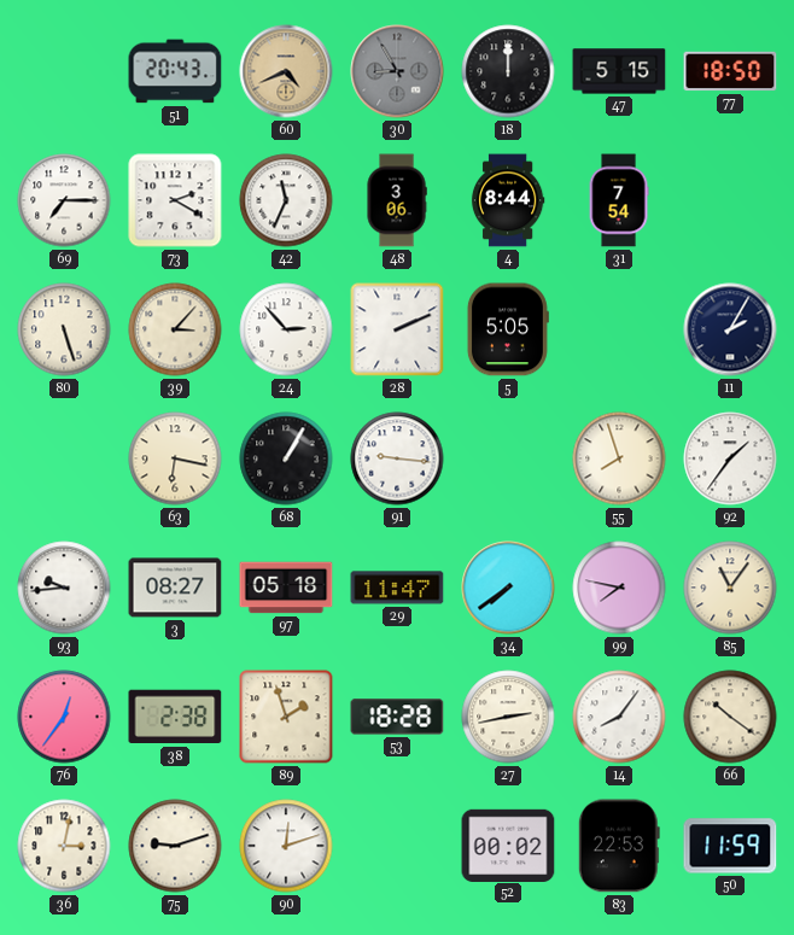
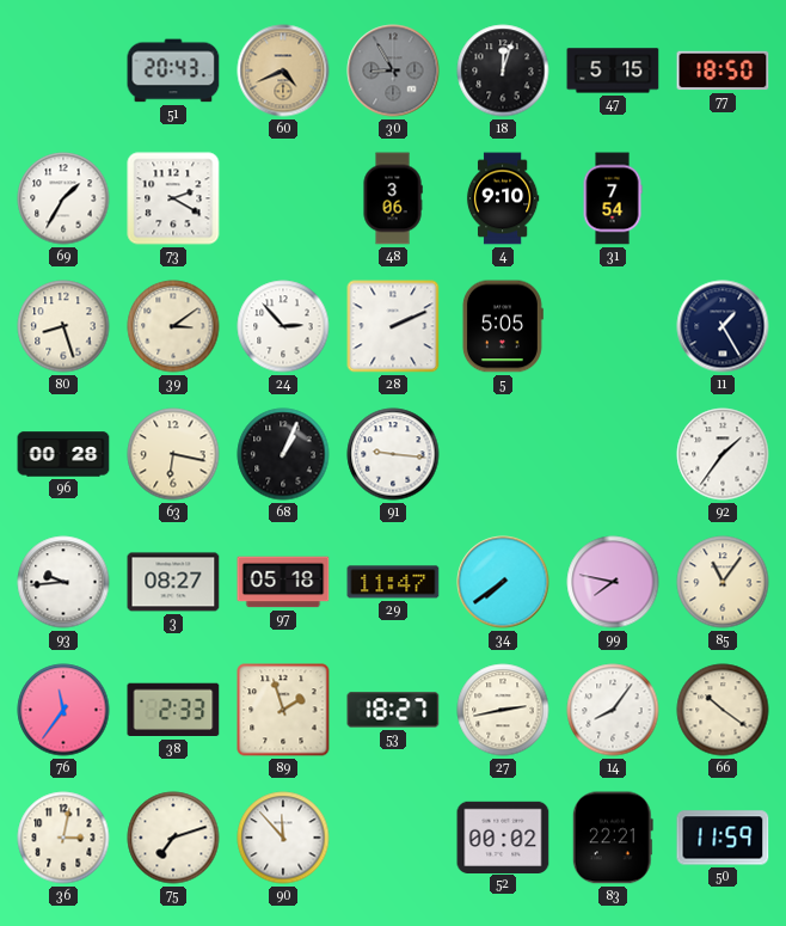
18: 12:00 -> 12:03
69: 7:15 -> 1:35
42: 11:34 -> none
4: 8:44 -> 9:10
80: 5:27 -> 8:27
39: 3:07 -> 3:09
11: 2:05 -> 1:25
96: none -> 00:28
68: 1:05 -> 1:04
55: 7:57 -> none
76: 12:36 -> 11:36
38: 2:38 -> 2:33
53: 18:28 -> 18:27
75: 9:12 -> 7:12
90: 12:12 -> 11:53
83: 22:53 -> 22:21
